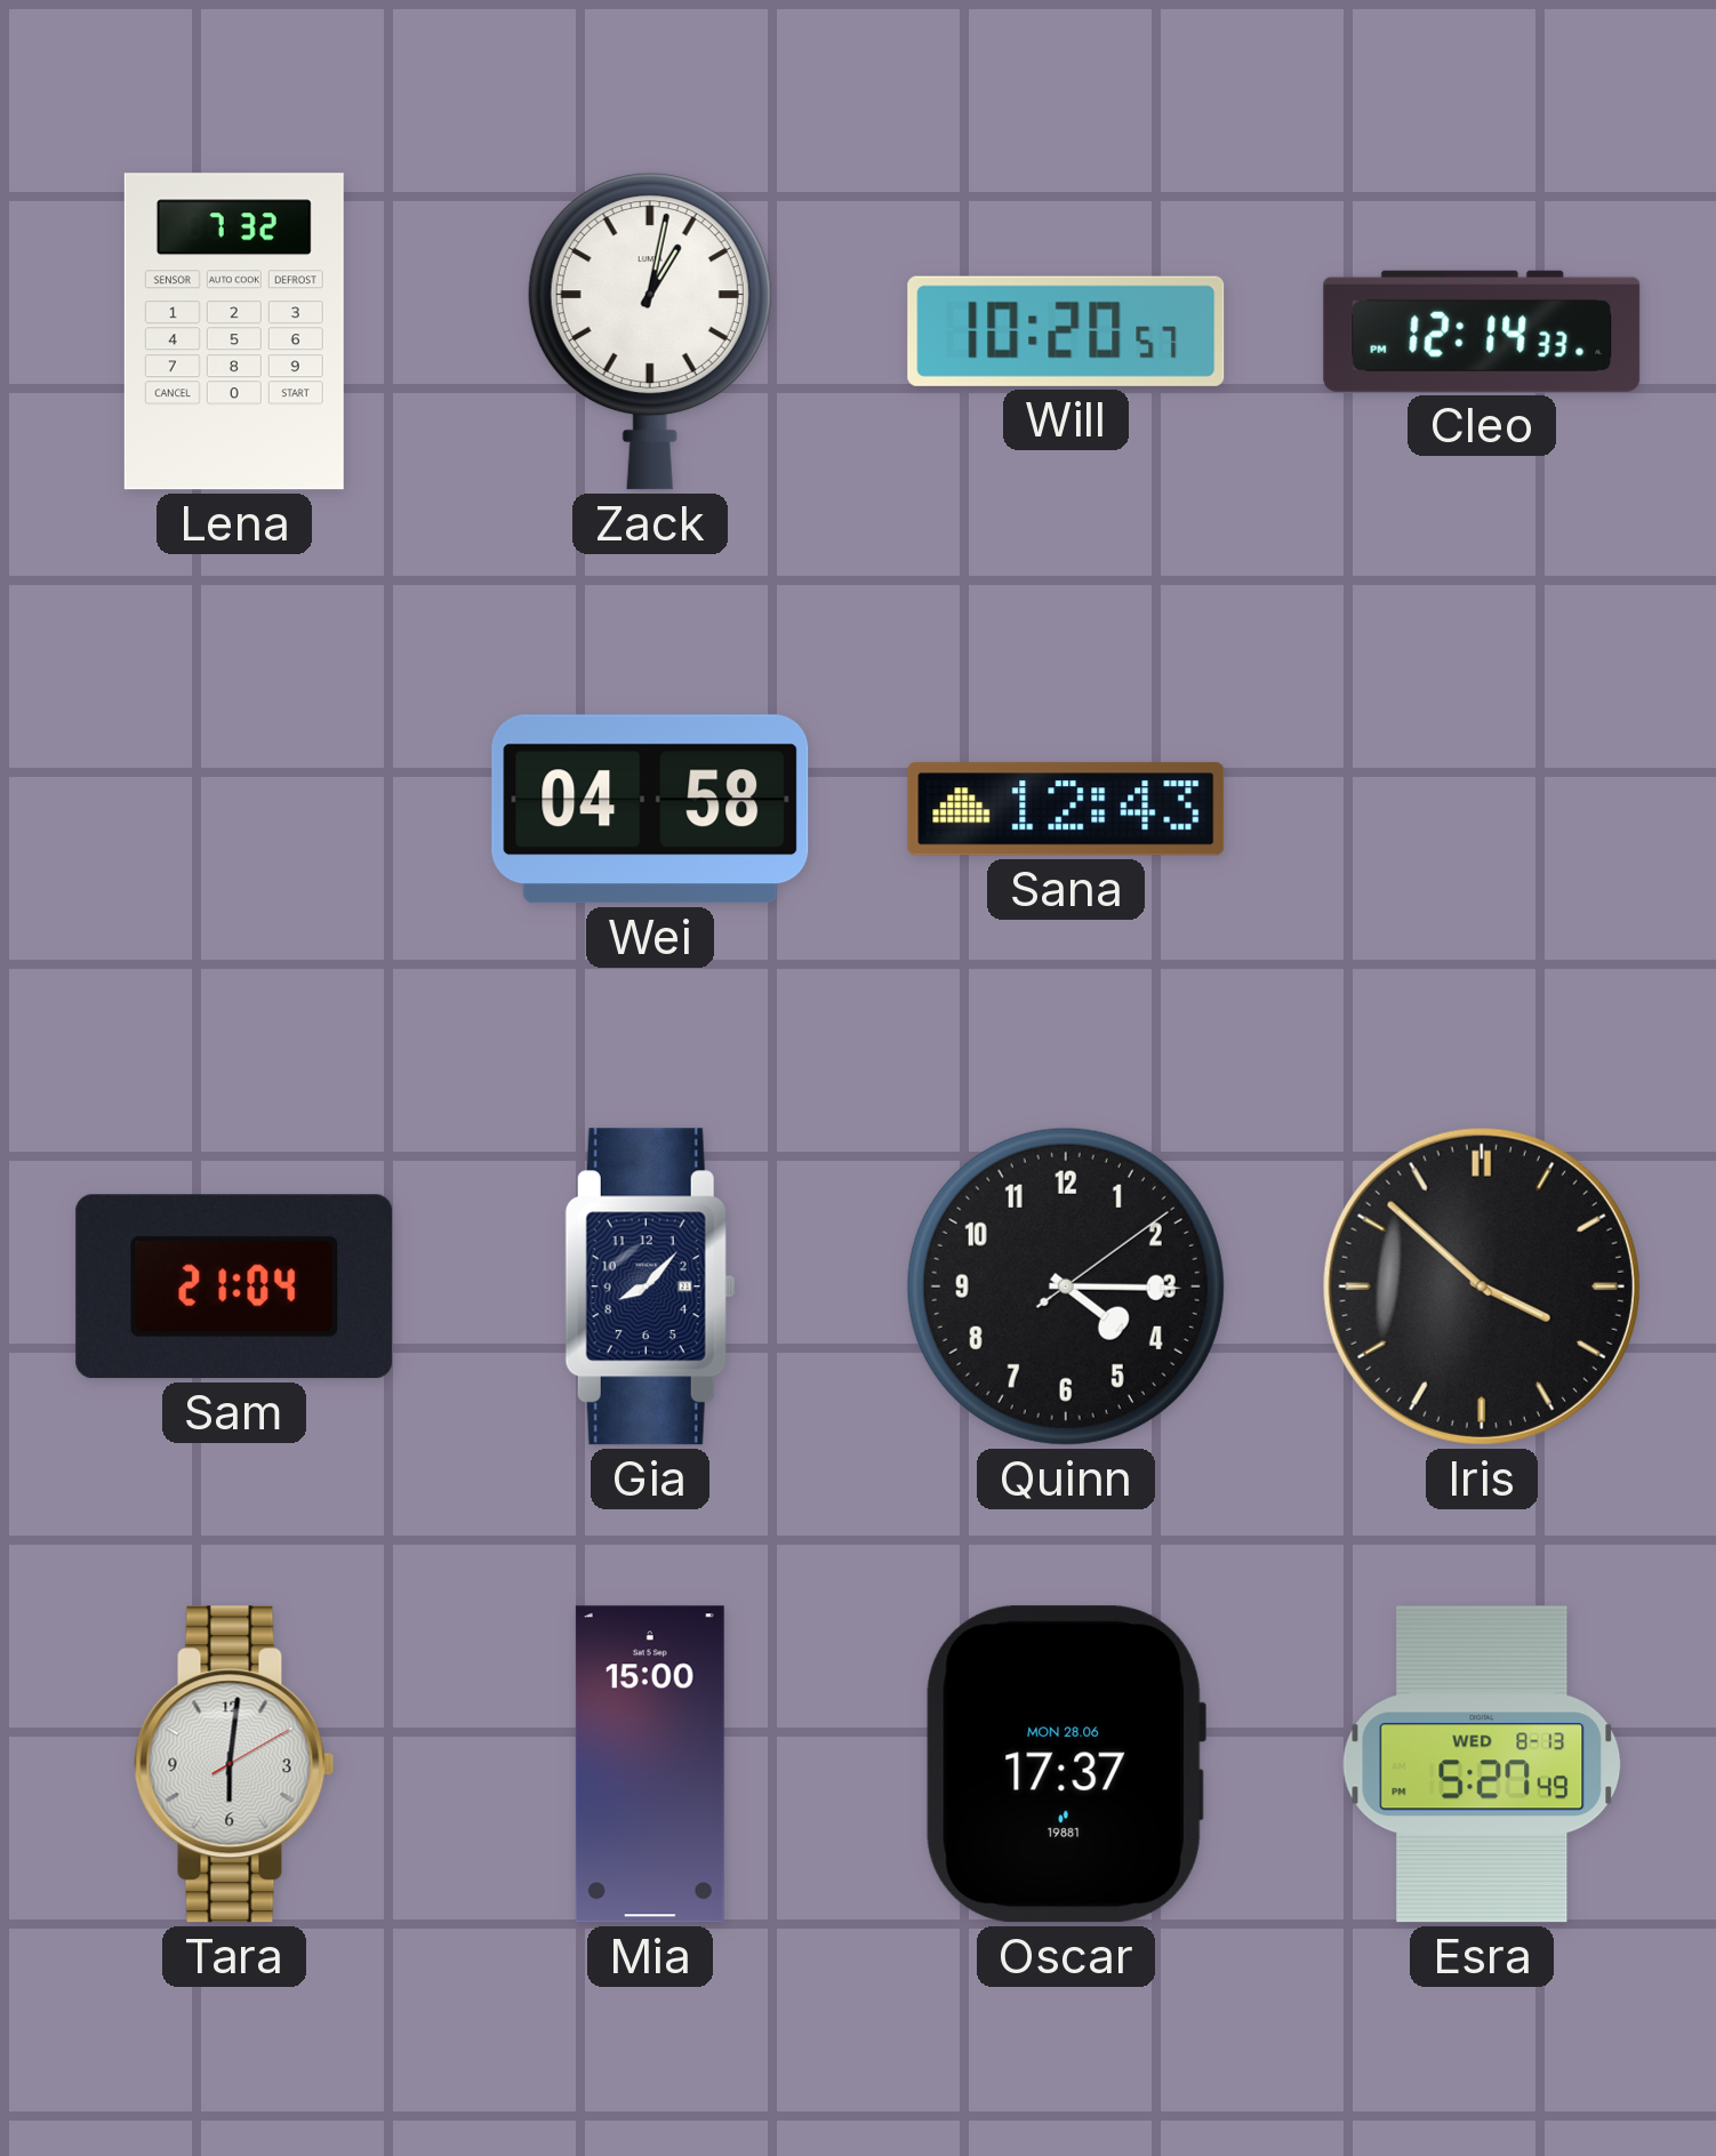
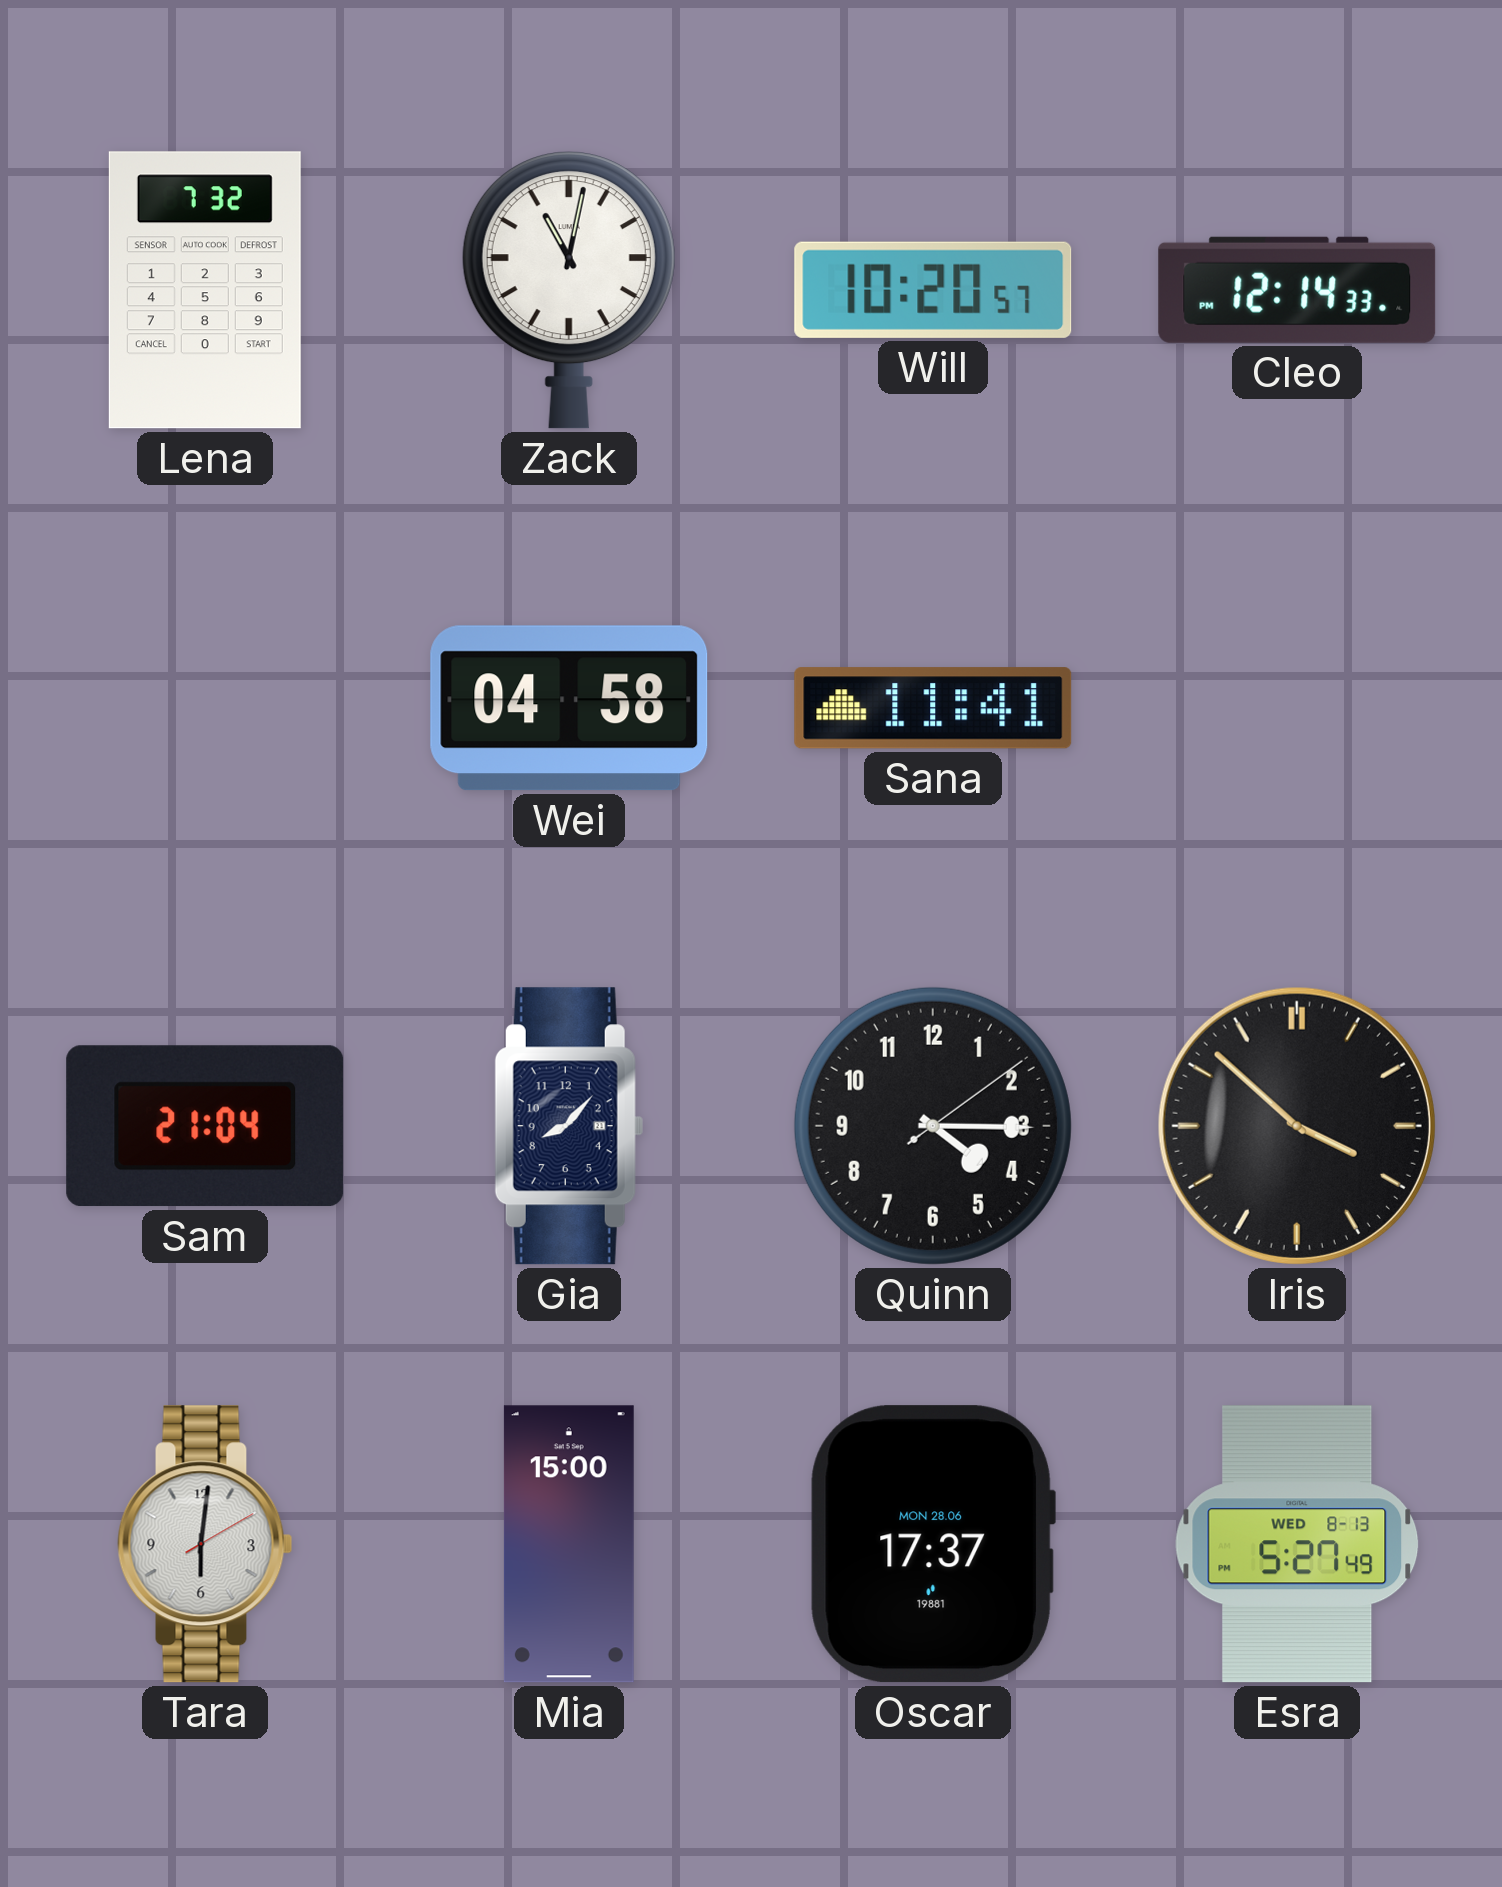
Zack: 1:02 -> 11:02
Sana: 12:43 -> 11:41
